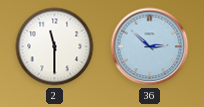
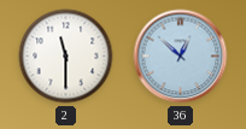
36: 2:52 -> 12:52
